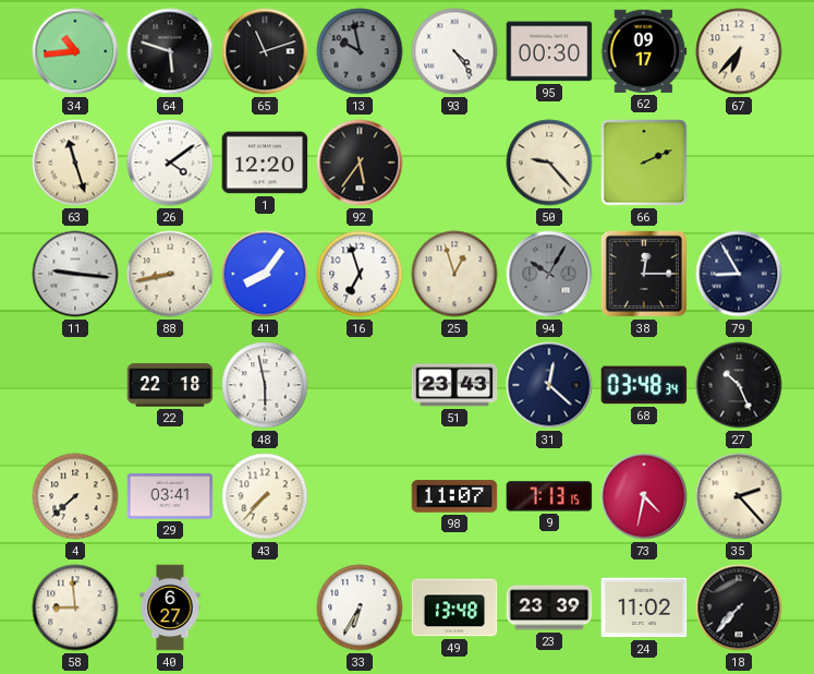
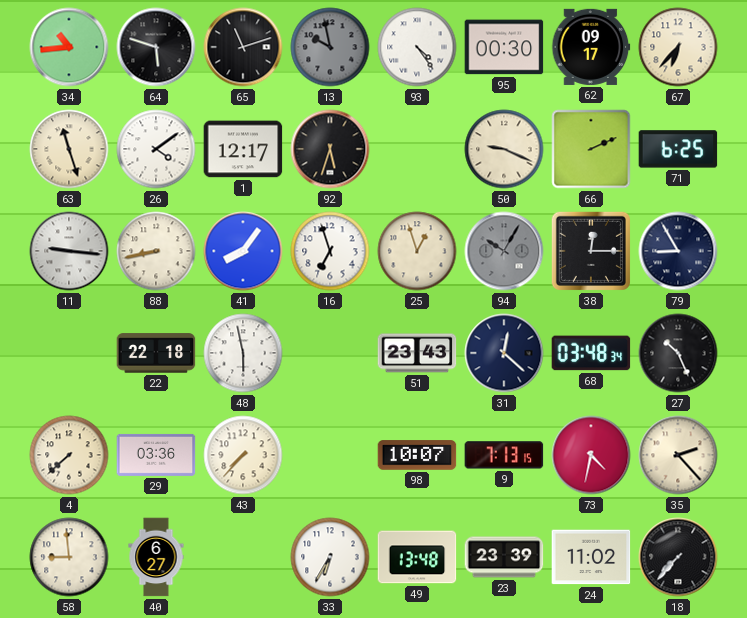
1: 12:20 -> 12:17
92: 5:36 -> 5:33
50: 9:23 -> 9:19
71: none -> 6:25
29: 03:41 -> 03:36
98: 11:07 -> 10:07
